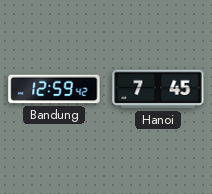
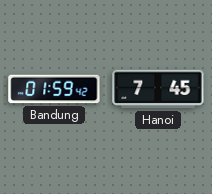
Bandung: 12:59 -> 01:59
